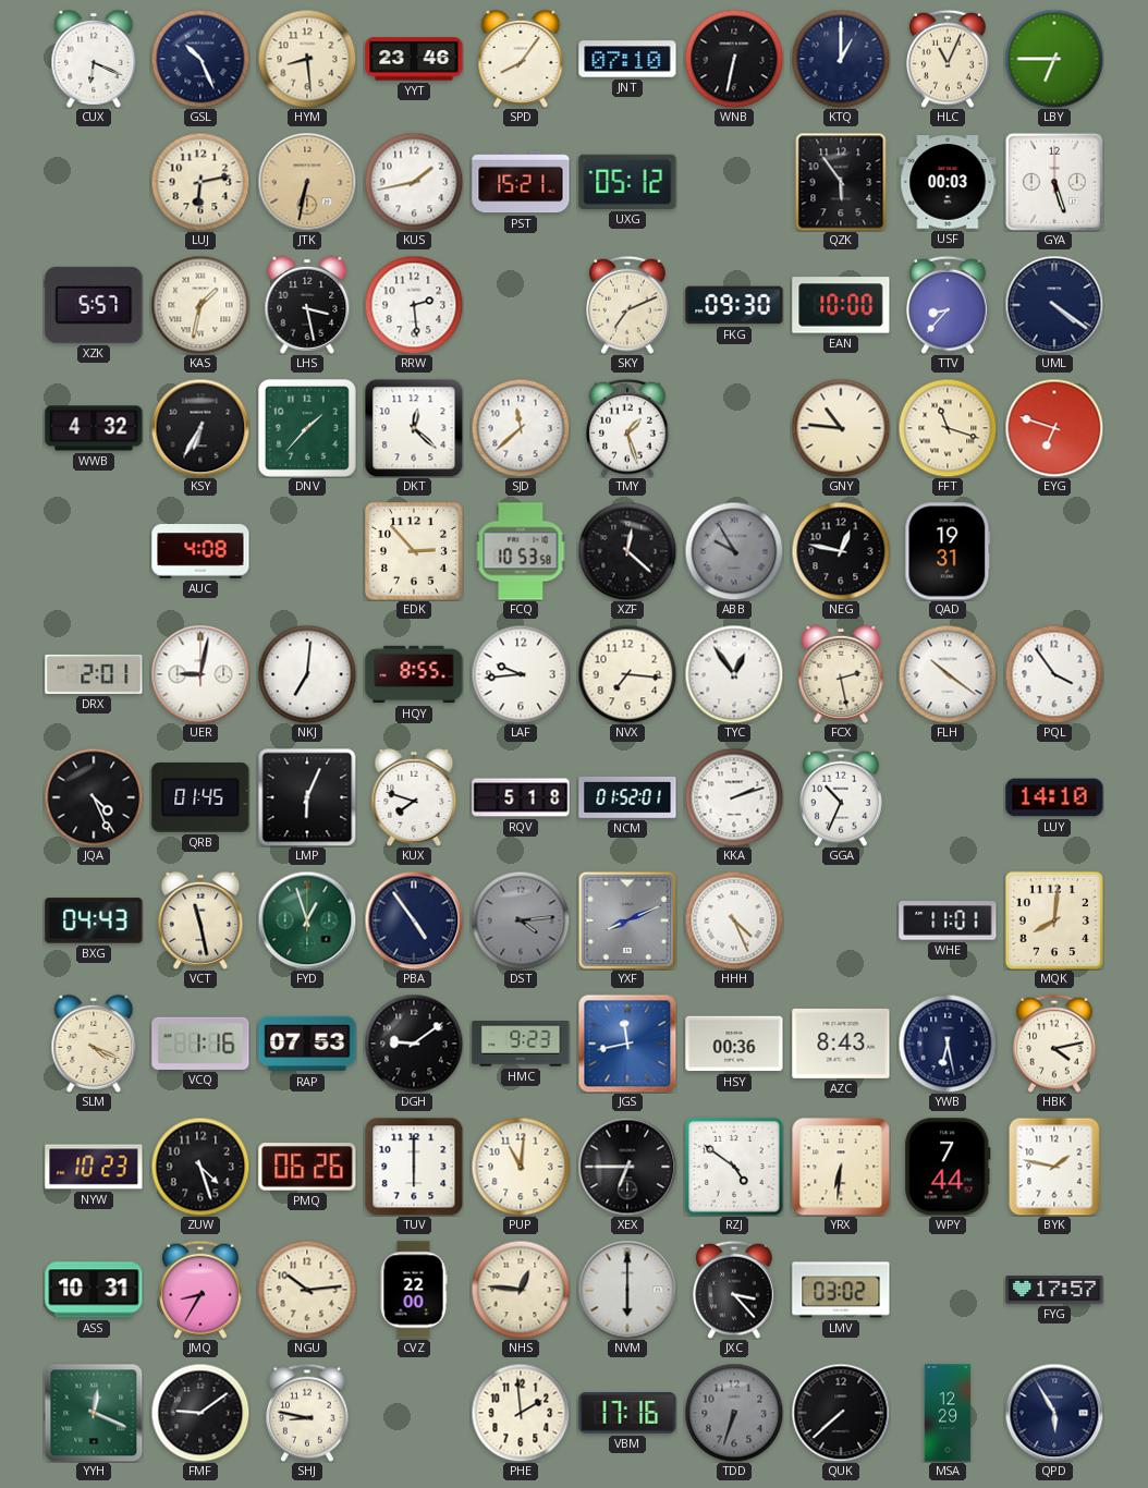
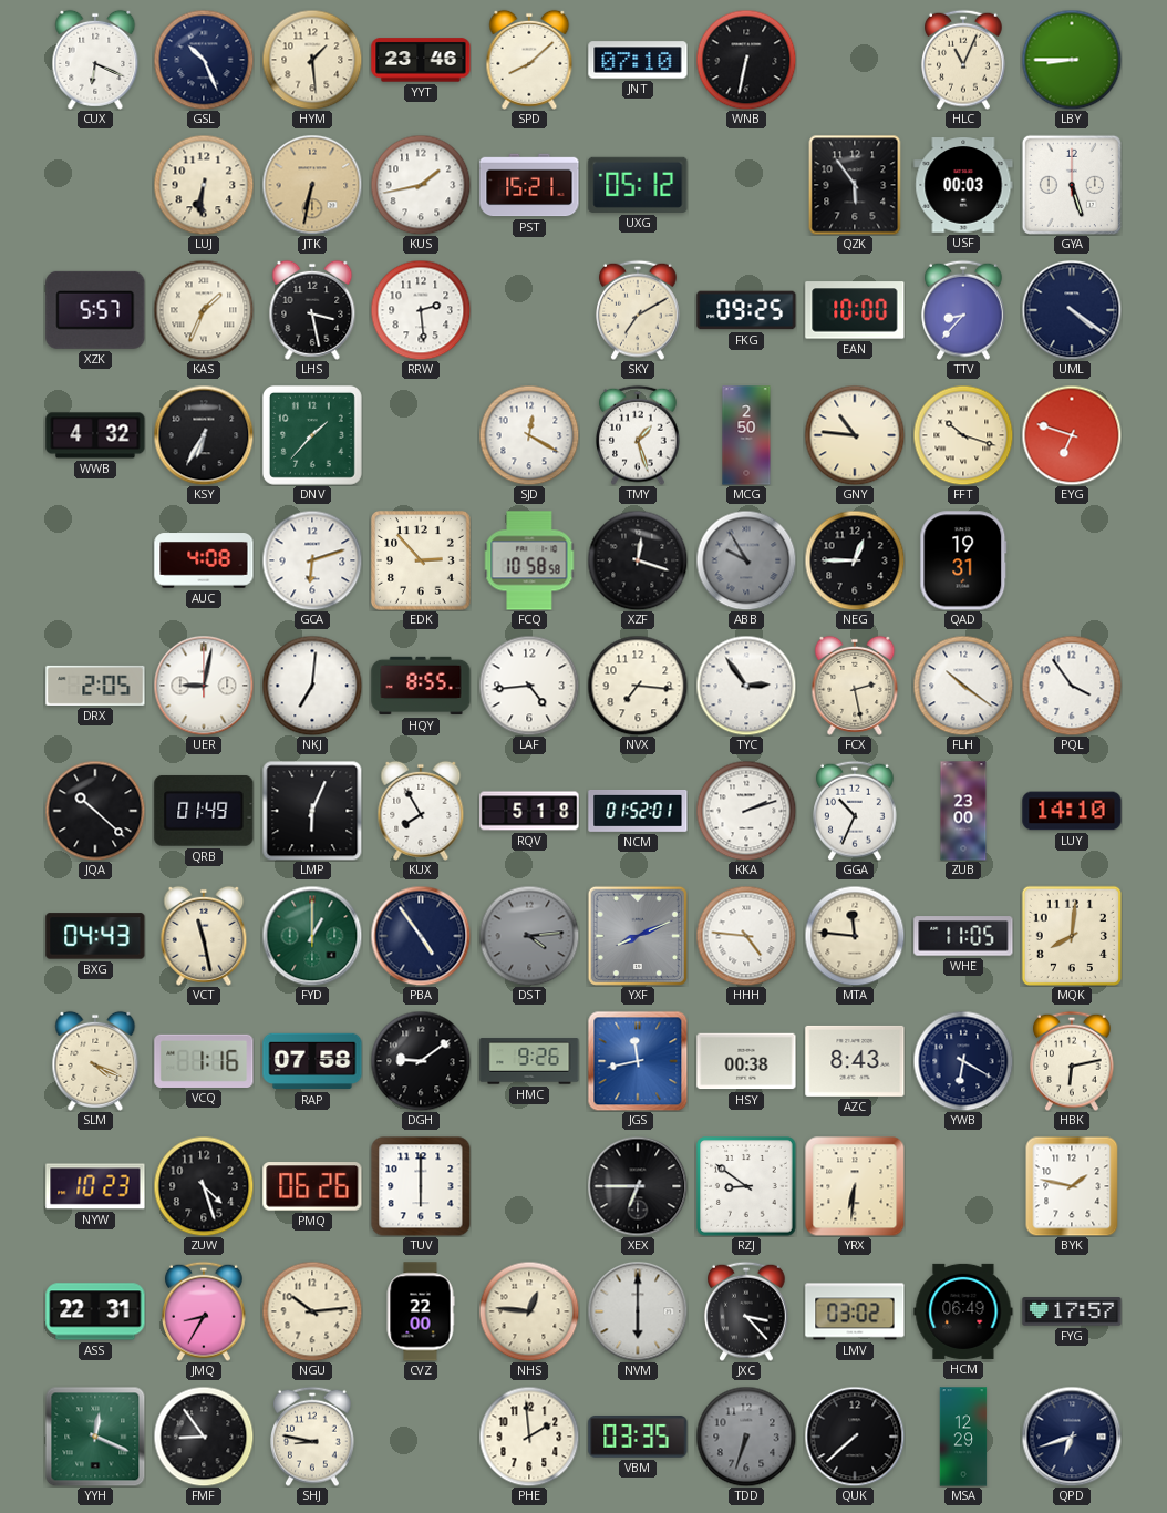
HYM: 8:29 -> 1:29
SPD: 8:06 -> 8:08
KTQ: 1:00 -> none
LBY: 6:45 -> 8:45
LUJ: 6:13 -> 6:31
KAS: 1:32 -> 1:34
SKY: 7:11 -> 7:10
FKG: 09:30 -> 09:25
DKT: 12:22 -> none
SJD: 11:38 -> 12:20
MCG: none -> 2:50
FFT: 11:18 -> 10:18
GCA: none -> 6:12
FCQ: 10:53 -> 10:58
XZF: 12:22 -> 12:18
NEG: 12:47 -> 12:45
DRX: 2:01 -> 2:05
LAF: 9:44 -> 4:44
TYC: 12:54 -> 2:54
JQA: 4:26 -> 10:22
QRB: 01:45 -> 01:49
KUX: 7:48 -> 7:55
ZUB: none -> 23:00
FYD: 12:57 -> 1:00
HHH: 4:26 -> 4:46
MTA: none -> 11:46
WHE: 11:01 -> 11:05
RAP: 07:53 -> 07:58
HMC: 9:23 -> 9:26
HSY: 00:36 -> 00:38
YWB: 6:28 -> 6:20
HBK: 4:13 -> 6:13
PUP: 11:01 -> none
RZJ: 4:51 -> 8:51
WPY: 7:44 -> none
ASS: 10:31 -> 22:31
HCM: none -> 06:49
FMF: 9:09 -> 8:54
VBM: 17:16 -> 03:35
QPD: 5:55 -> 6:42
